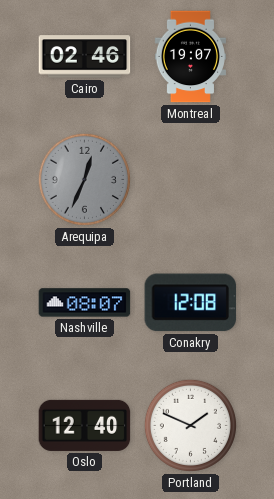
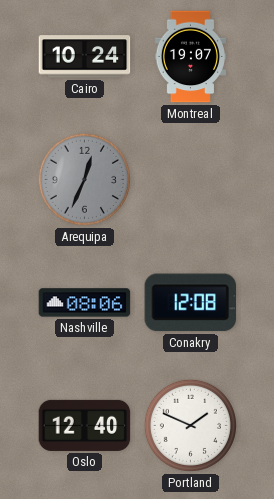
Cairo: 02:46 -> 10:24
Nashville: 08:07 -> 08:06
